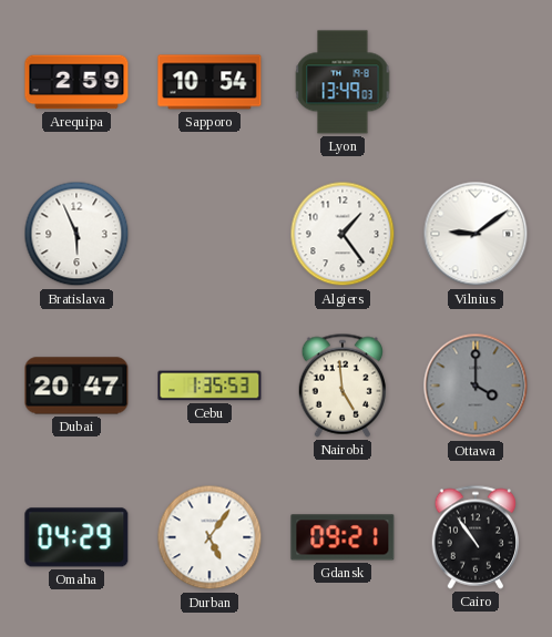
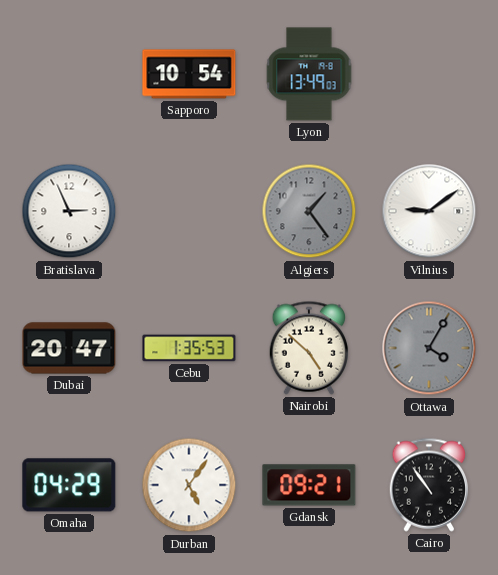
Arequipa: 2:59 -> none
Bratislava: 5:56 -> 2:56
Algiers dial: white -> grey
Nairobi: 4:59 -> 4:52
Ottawa: 4:00 -> 4:05
